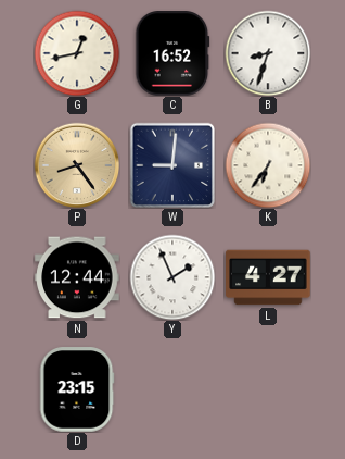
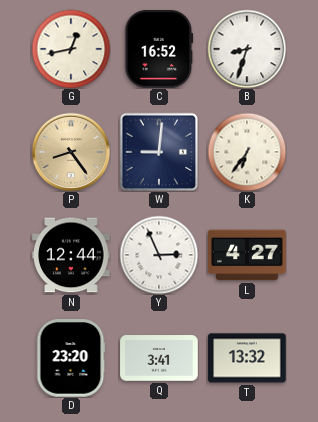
Y: 1:56 -> 2:56
D: 23:15 -> 23:20
Q: none -> 3:41
T: none -> 13:32
